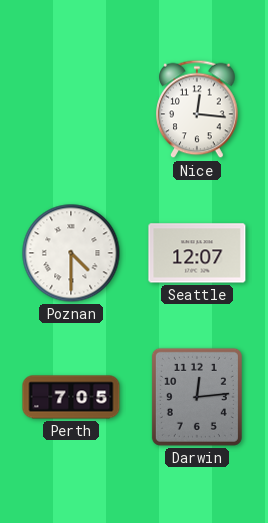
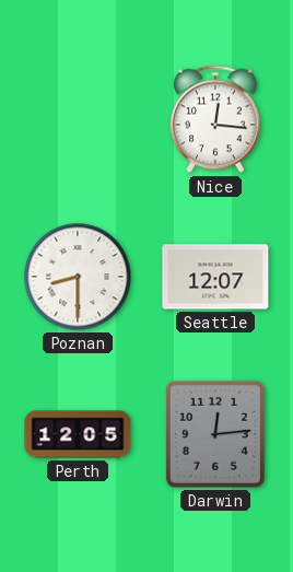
Poznan: 4:30 -> 8:30
Perth: 7:05 -> 12:05
